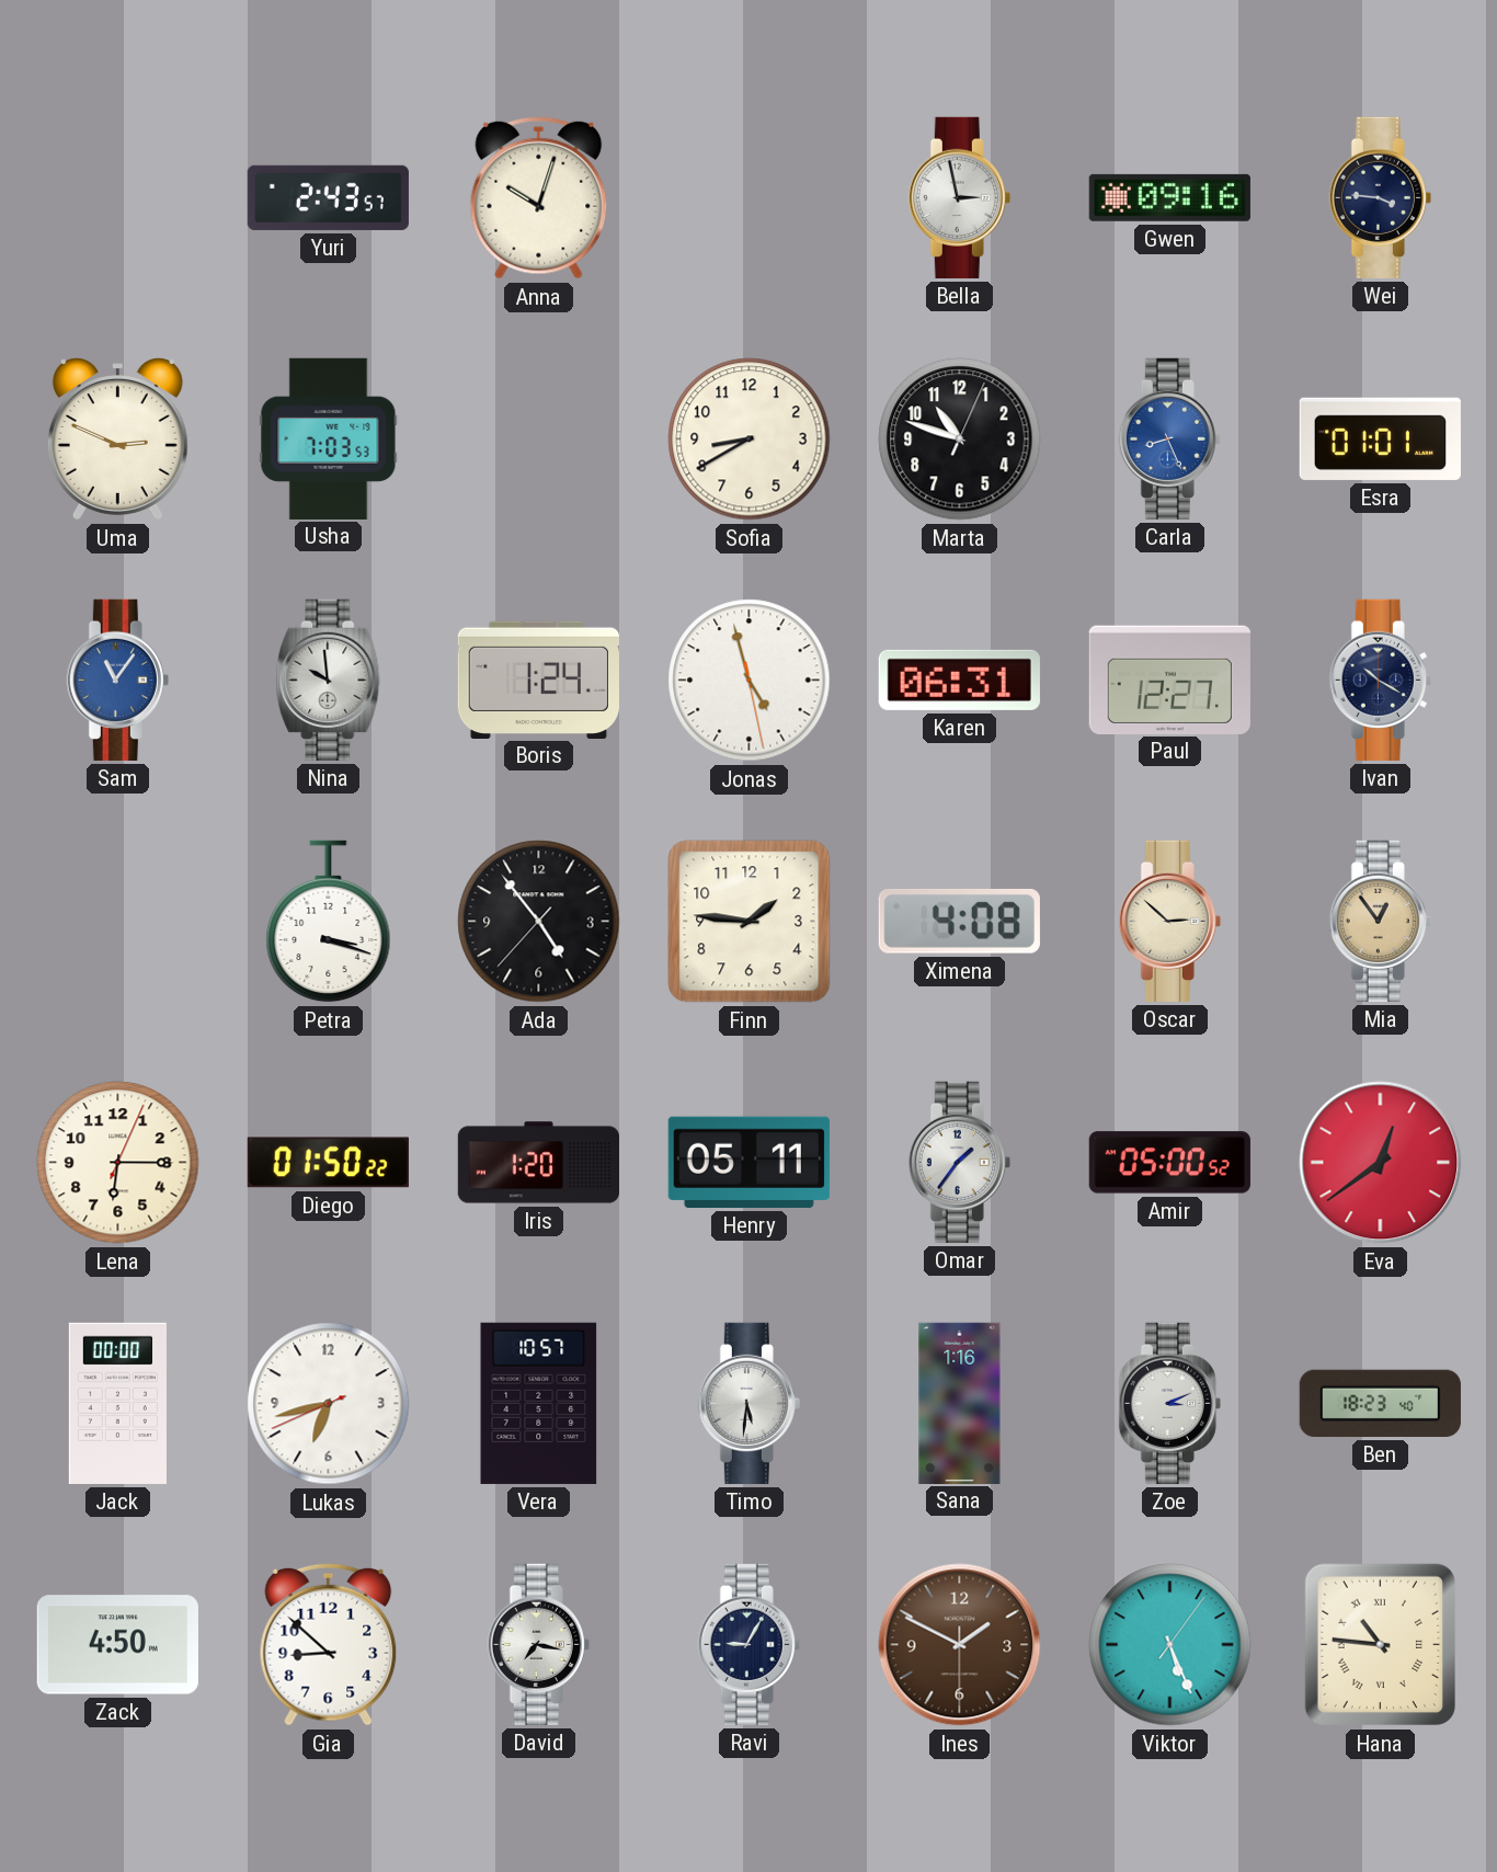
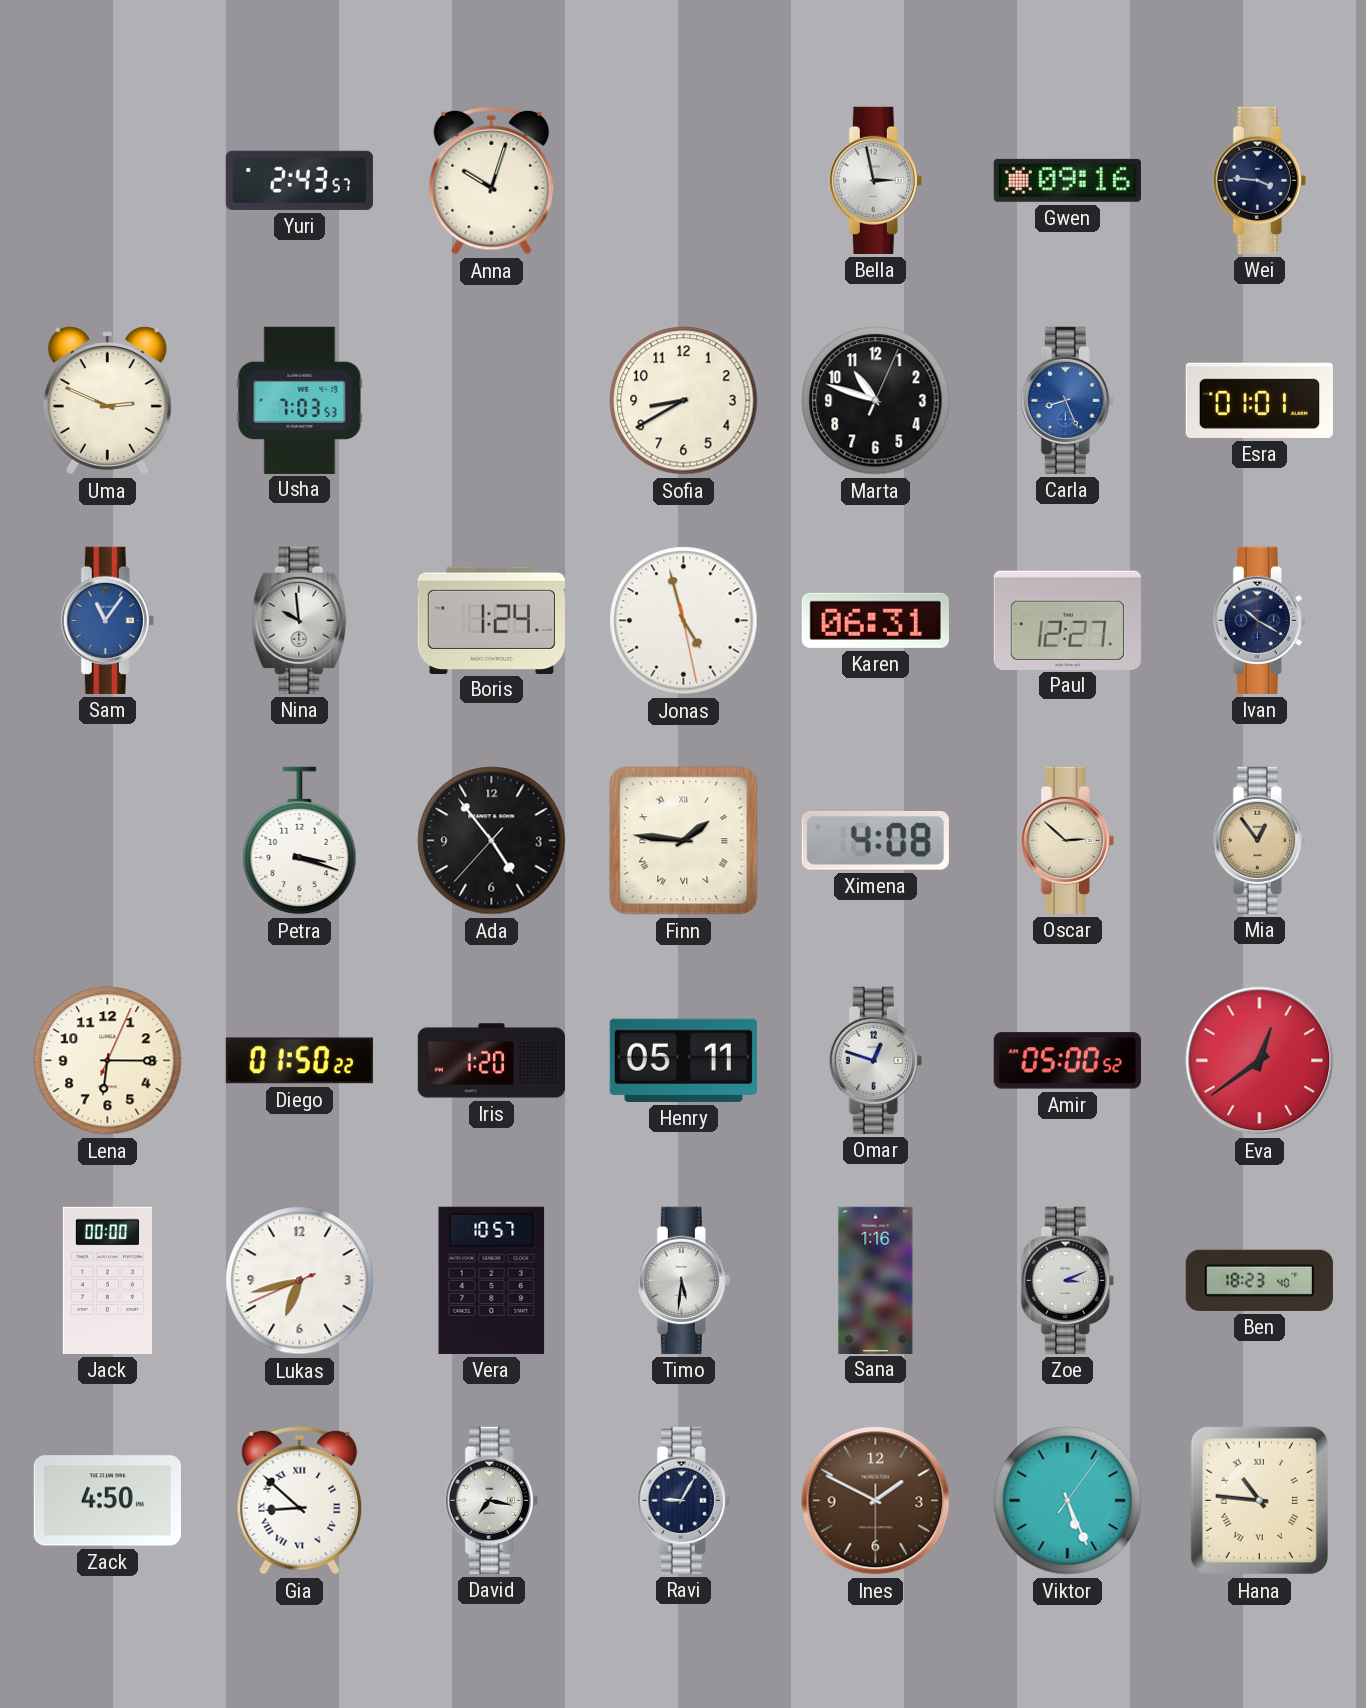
Finn numerals: Arabic -> Roman
Omar: 1:36 -> 12:48
Gia numerals: Arabic -> Roman
